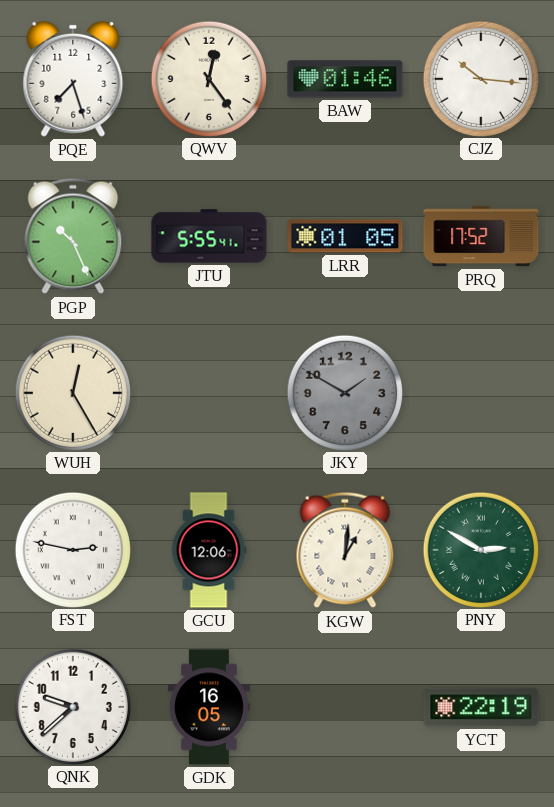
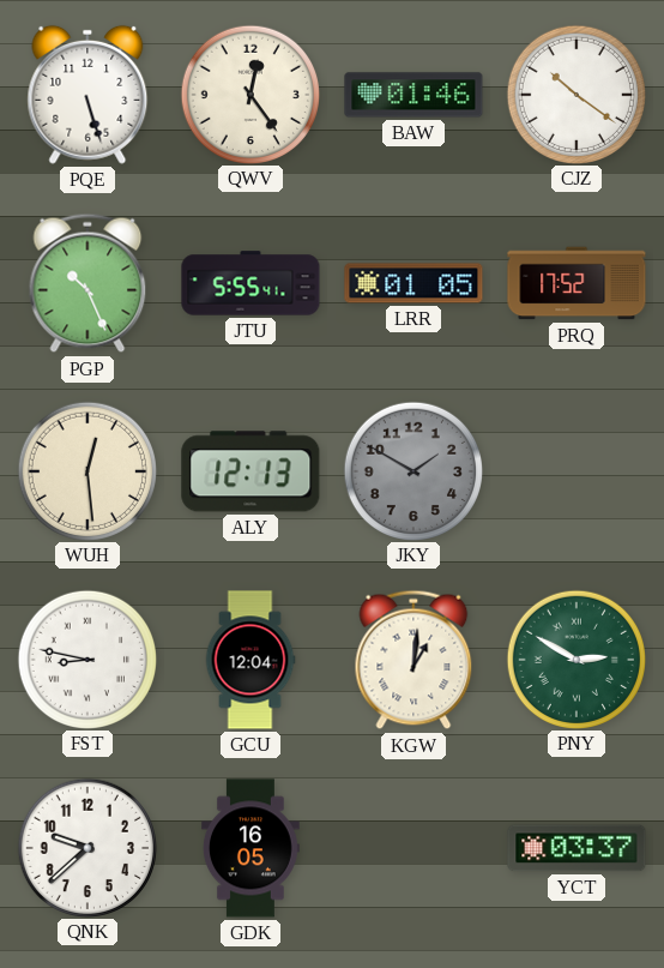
PQE: 7:27 -> 5:27
CJZ: 10:16 -> 10:21
WUH: 12:25 -> 12:29
ALY: none -> 12:13
FST: 2:47 -> 8:47
GCU: 12:06 -> 12:04
YCT: 22:19 -> 03:37
